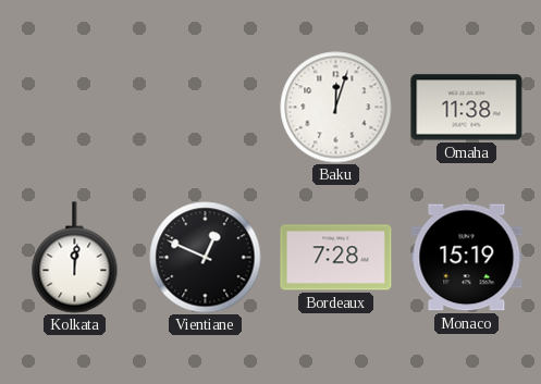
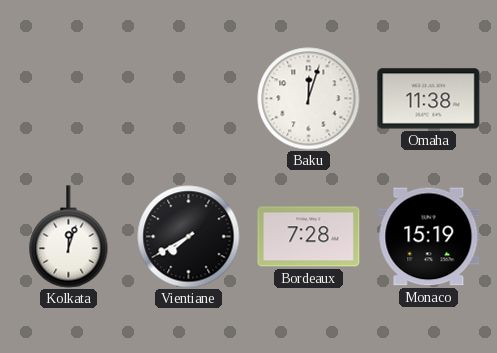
Kolkata: 12:01 -> 12:03
Vientiane: 12:49 -> 7:40
